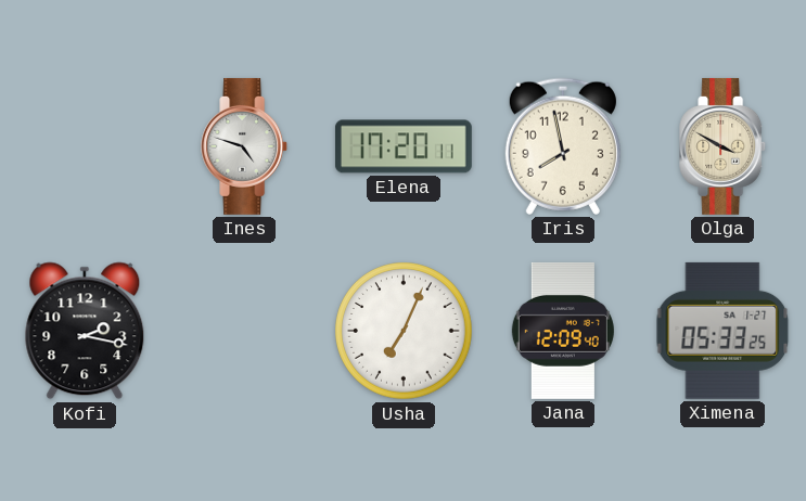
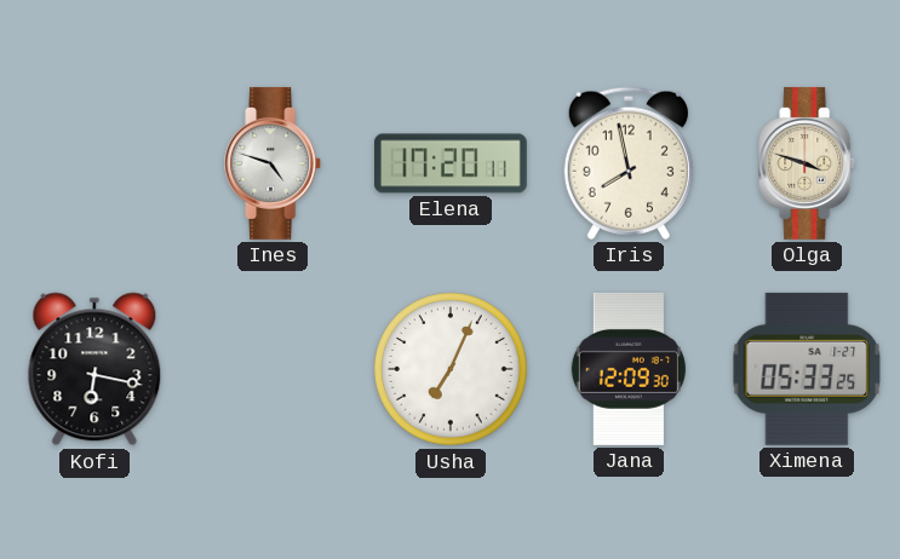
Olga: 3:50 -> 3:48
Kofi: 2:17 -> 6:17
Jana: 12:09:40 -> 12:09:30
